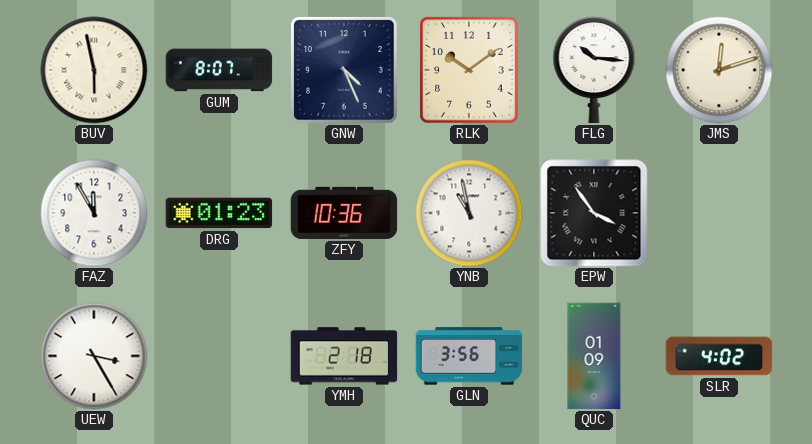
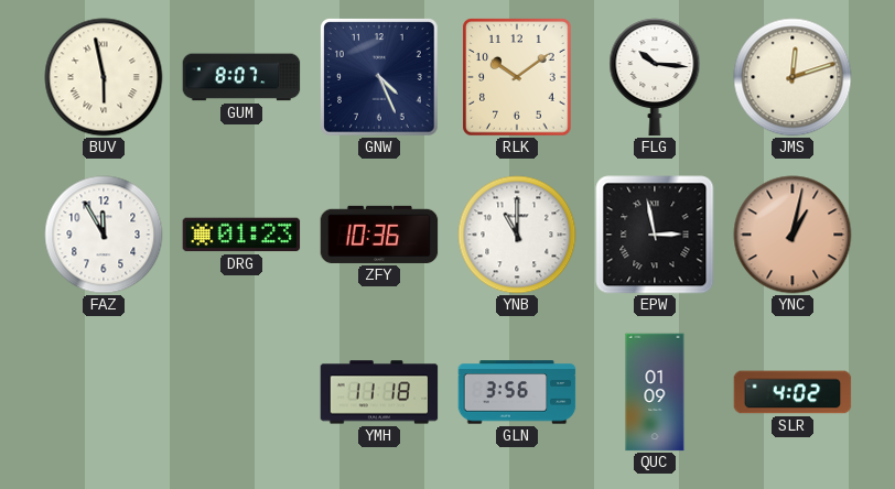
YNB: 10:58 -> 11:00
EPW: 3:54 -> 2:58
YNC: none -> 1:02
UEW: 3:25 -> none
YMH: 2:18 -> 11:18
